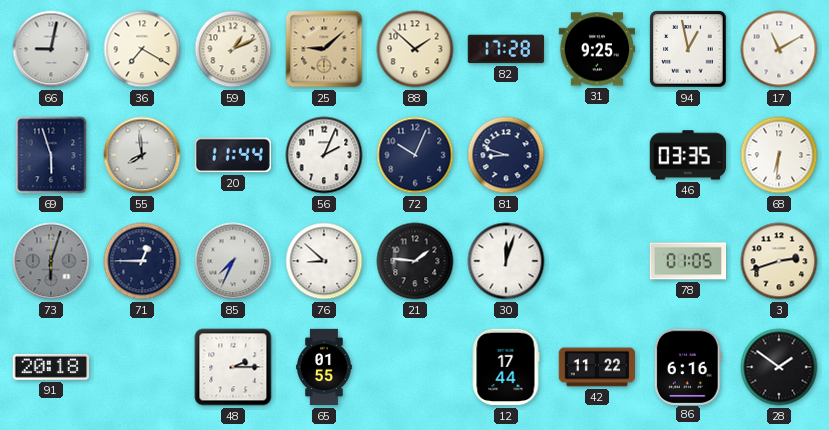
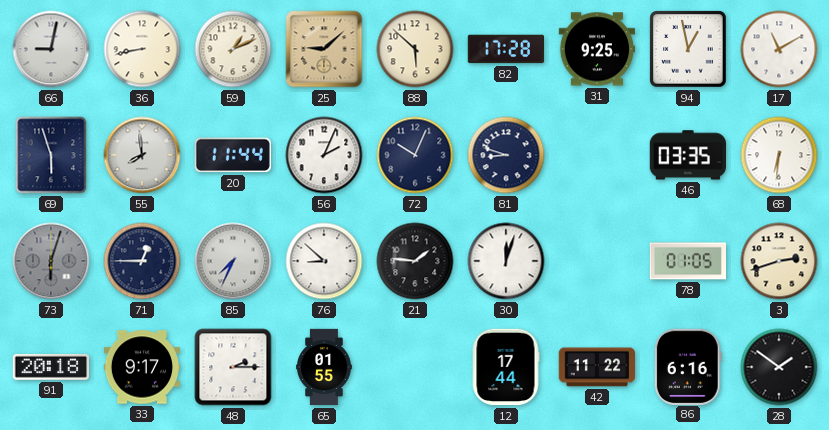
36: 7:20 -> 8:43
88: 1:52 -> 5:52
33: none -> 9:17
